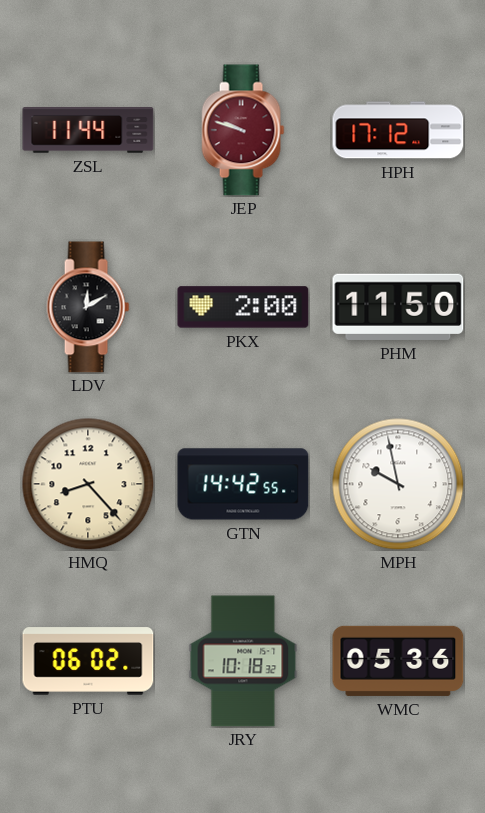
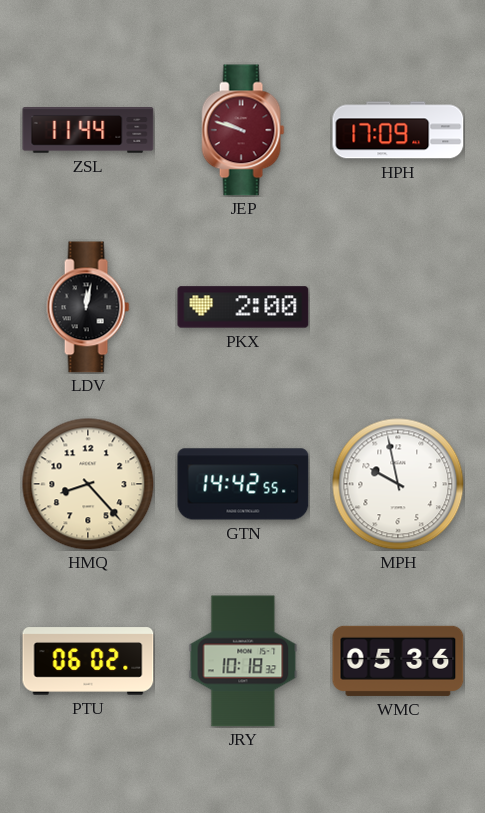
HPH: 17:12 -> 17:09
LDV: 12:10 -> 12:02
PHM: 11:50 -> none
